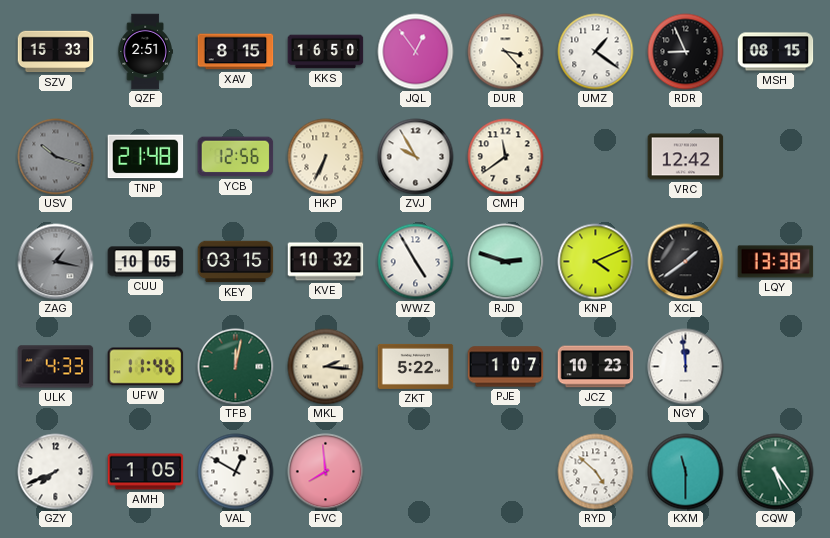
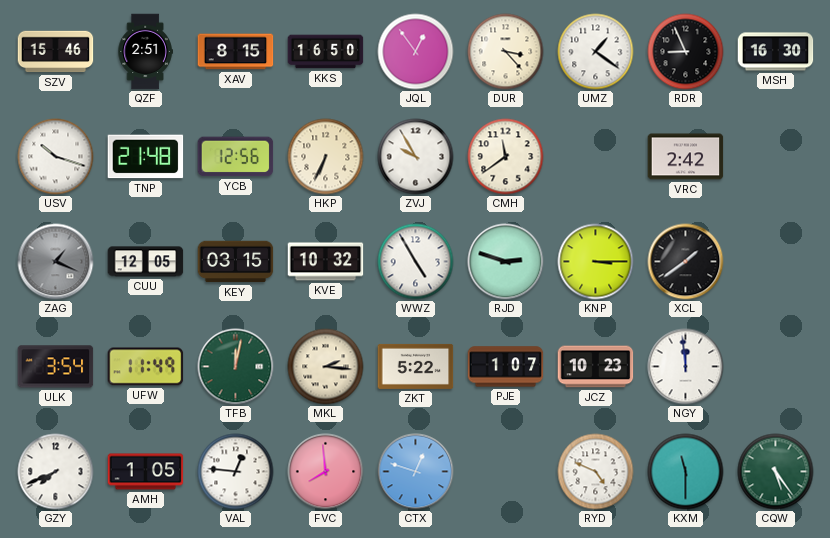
SZV: 15:33 -> 15:46
MSH: 08:15 -> 16:30
USV dial: grey -> white
VRC: 12:42 -> 2:42
ZAG: 1:17 -> 1:19
CUU: 10:05 -> 12:05
KNP: 4:11 -> 3:15
LQY: 13:38 -> none
ULK: 4:33 -> 3:54
UFW: 11:46 -> 11:49
VAL: 12:50 -> 12:46
CTX: none -> 12:48
RYD: 4:52 -> 4:49
